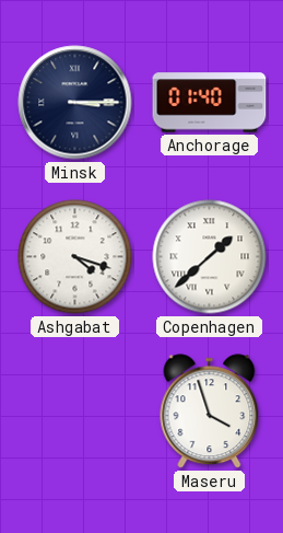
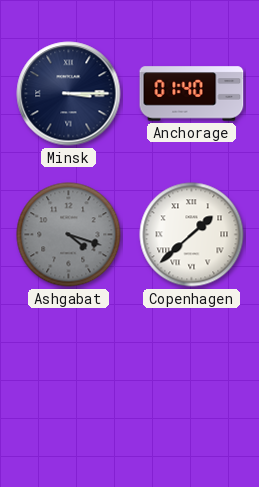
Ashgabat dial: white -> grey
Maseru: 3:57 -> none
